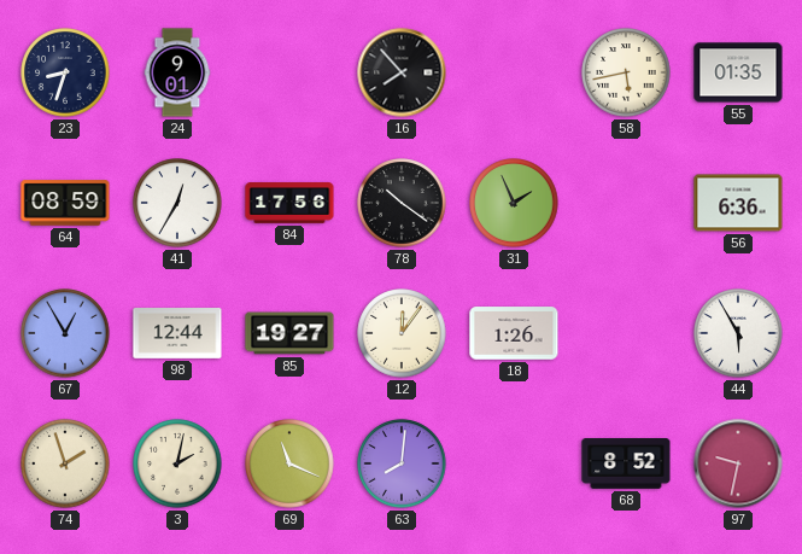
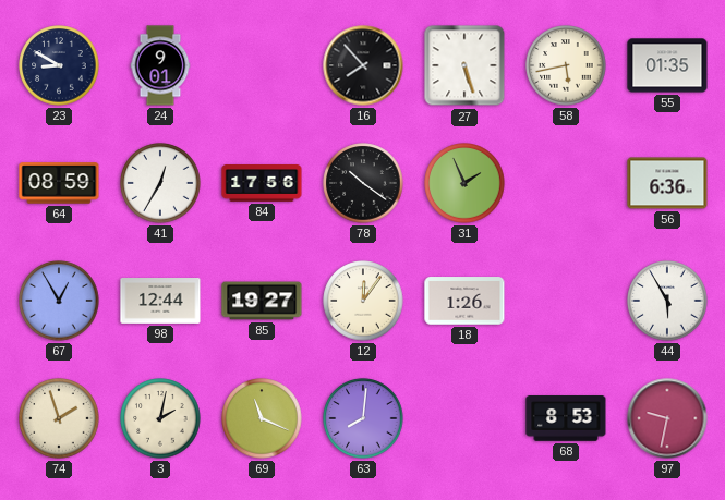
23: 8:33 -> 8:50
27: none -> 5:27
68: 8:52 -> 8:53
